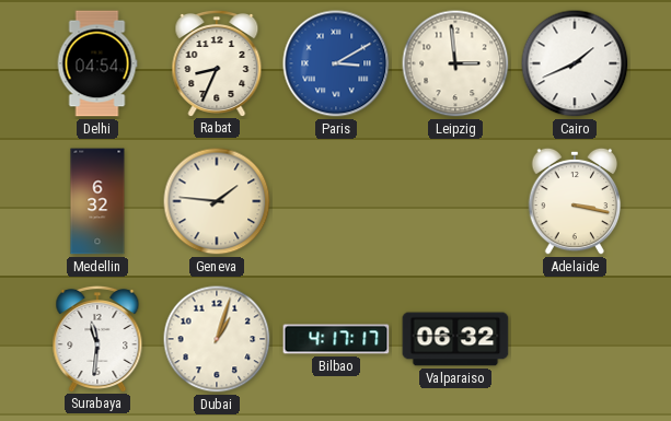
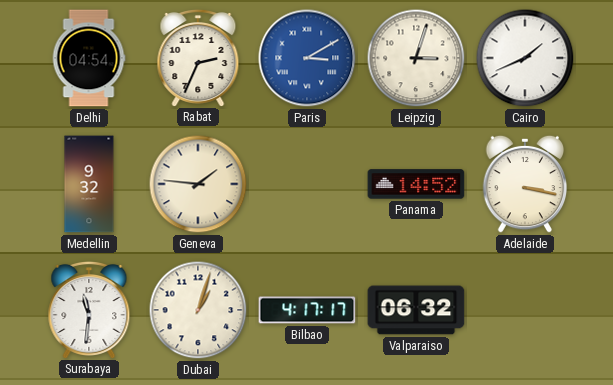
Rabat: 8:34 -> 2:34
Leipzig: 2:59 -> 3:03
Medellin: 6:32 -> 9:32
Panama: none -> 14:52
